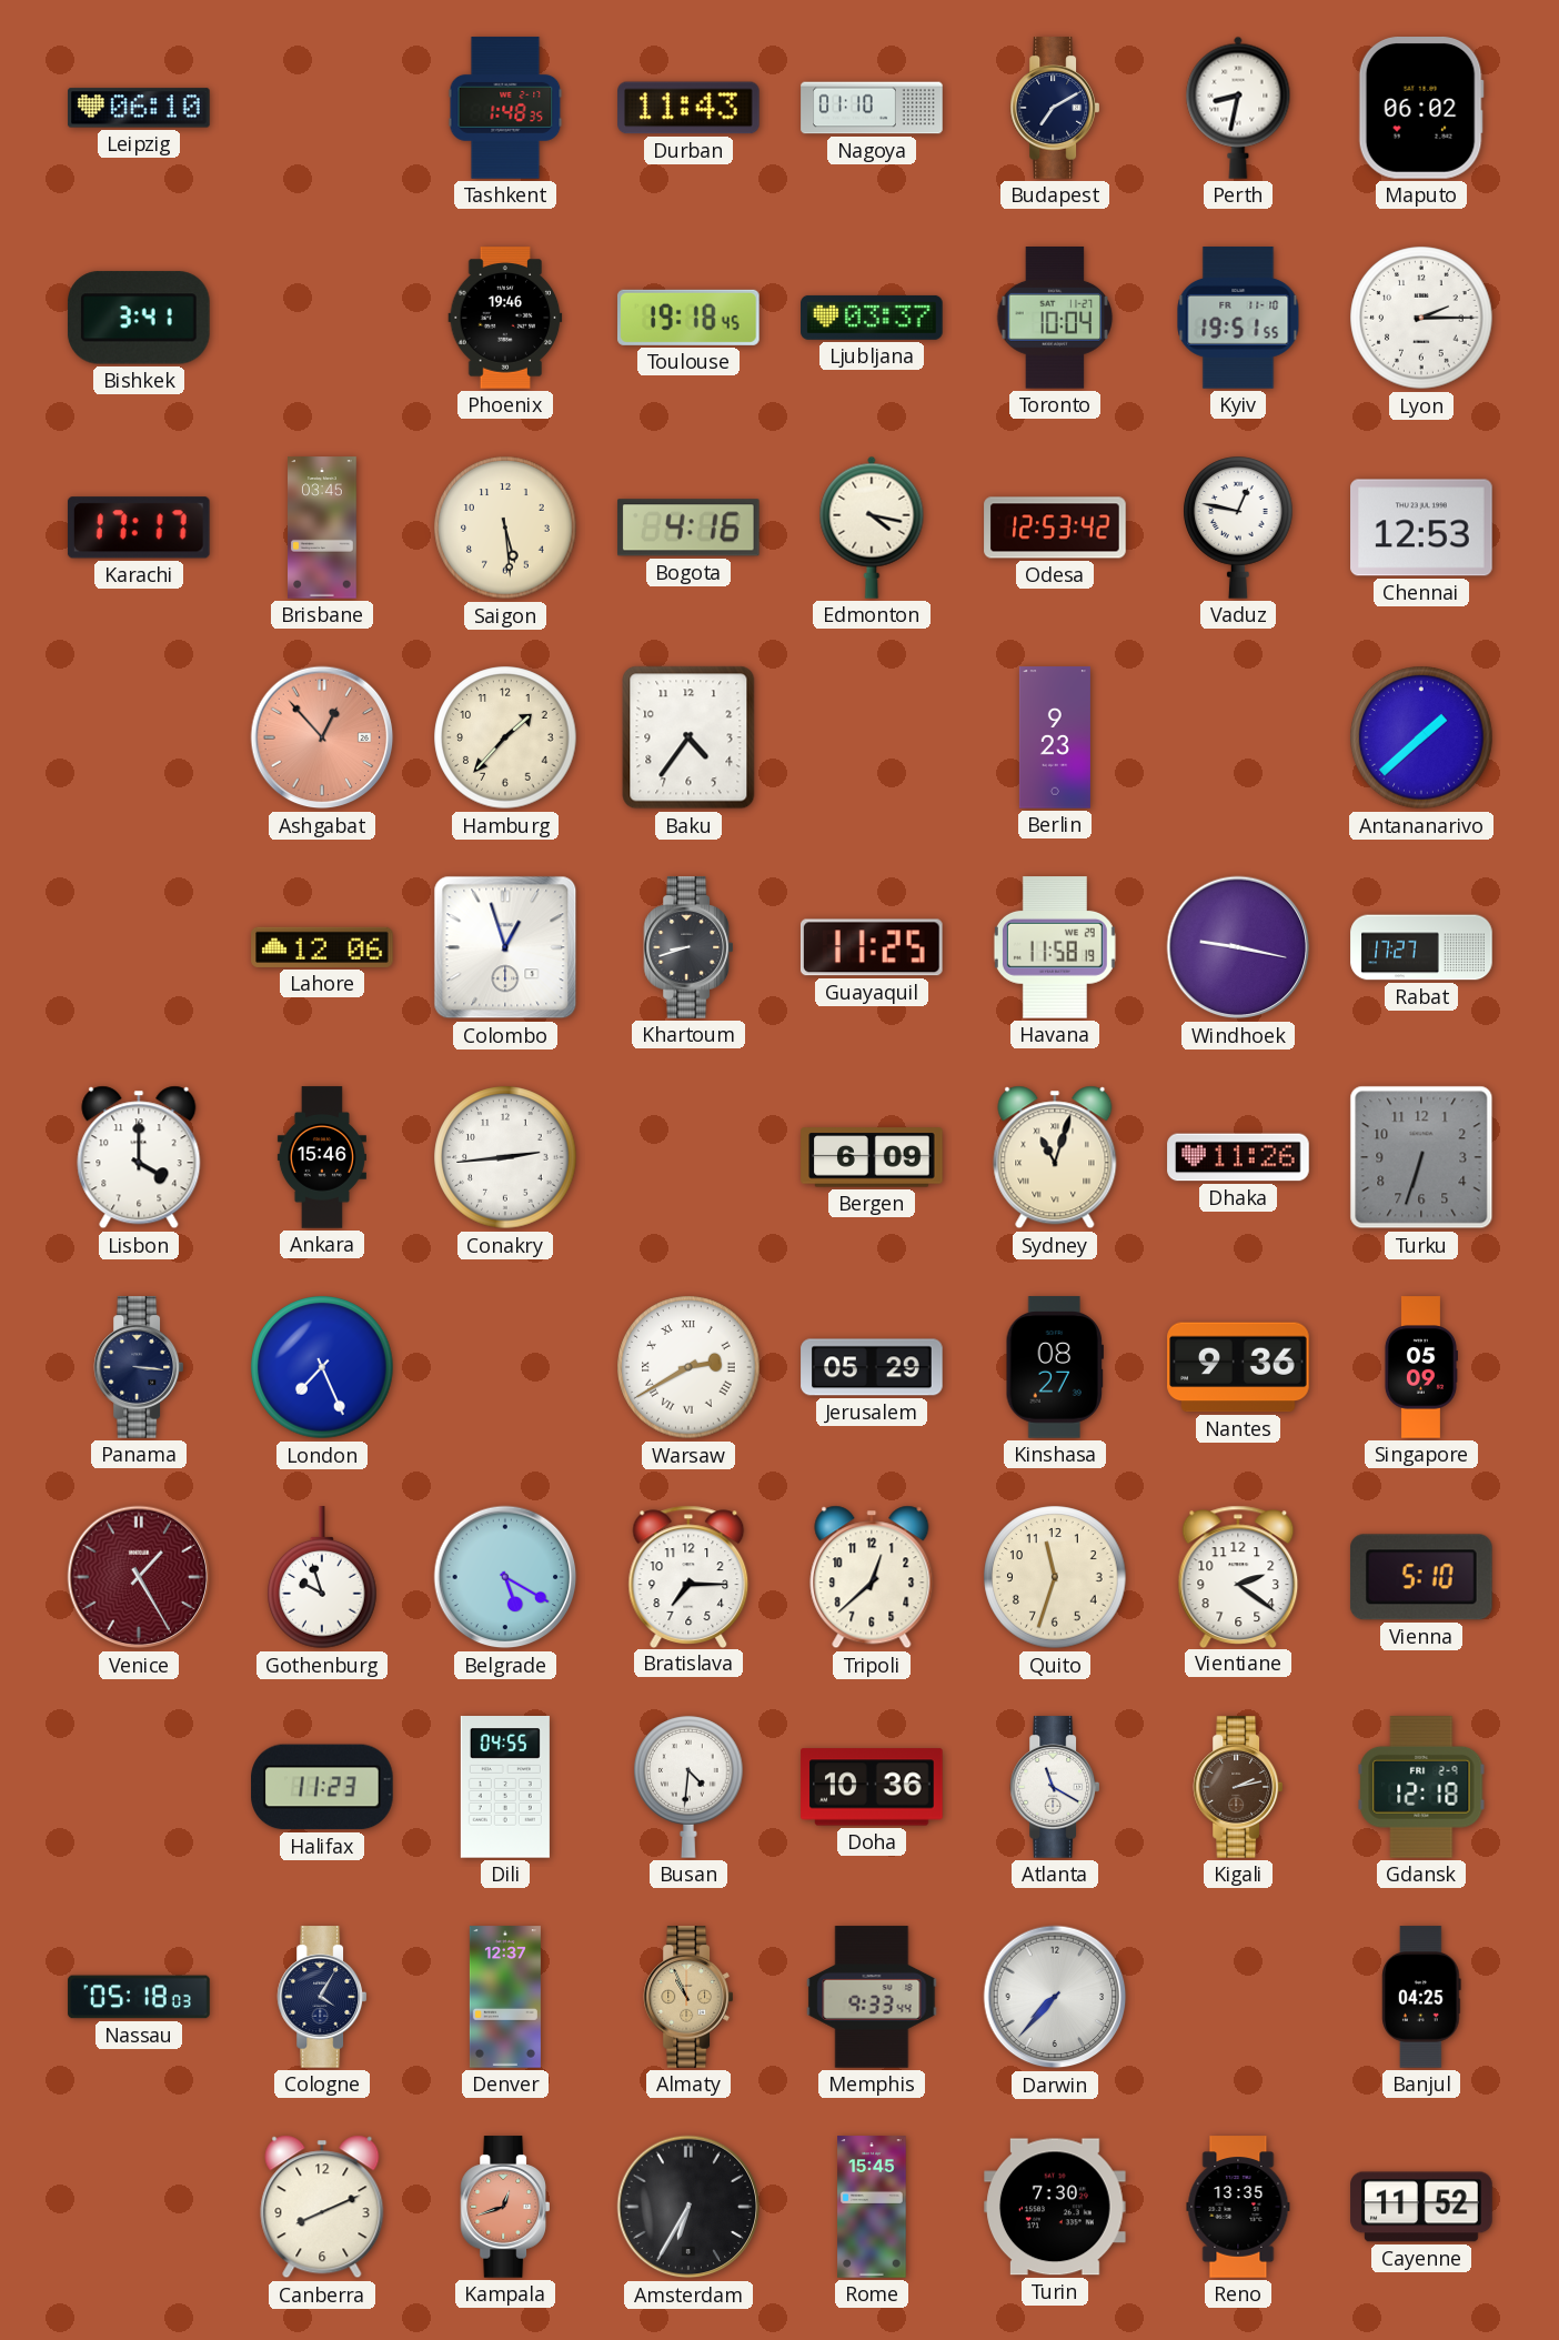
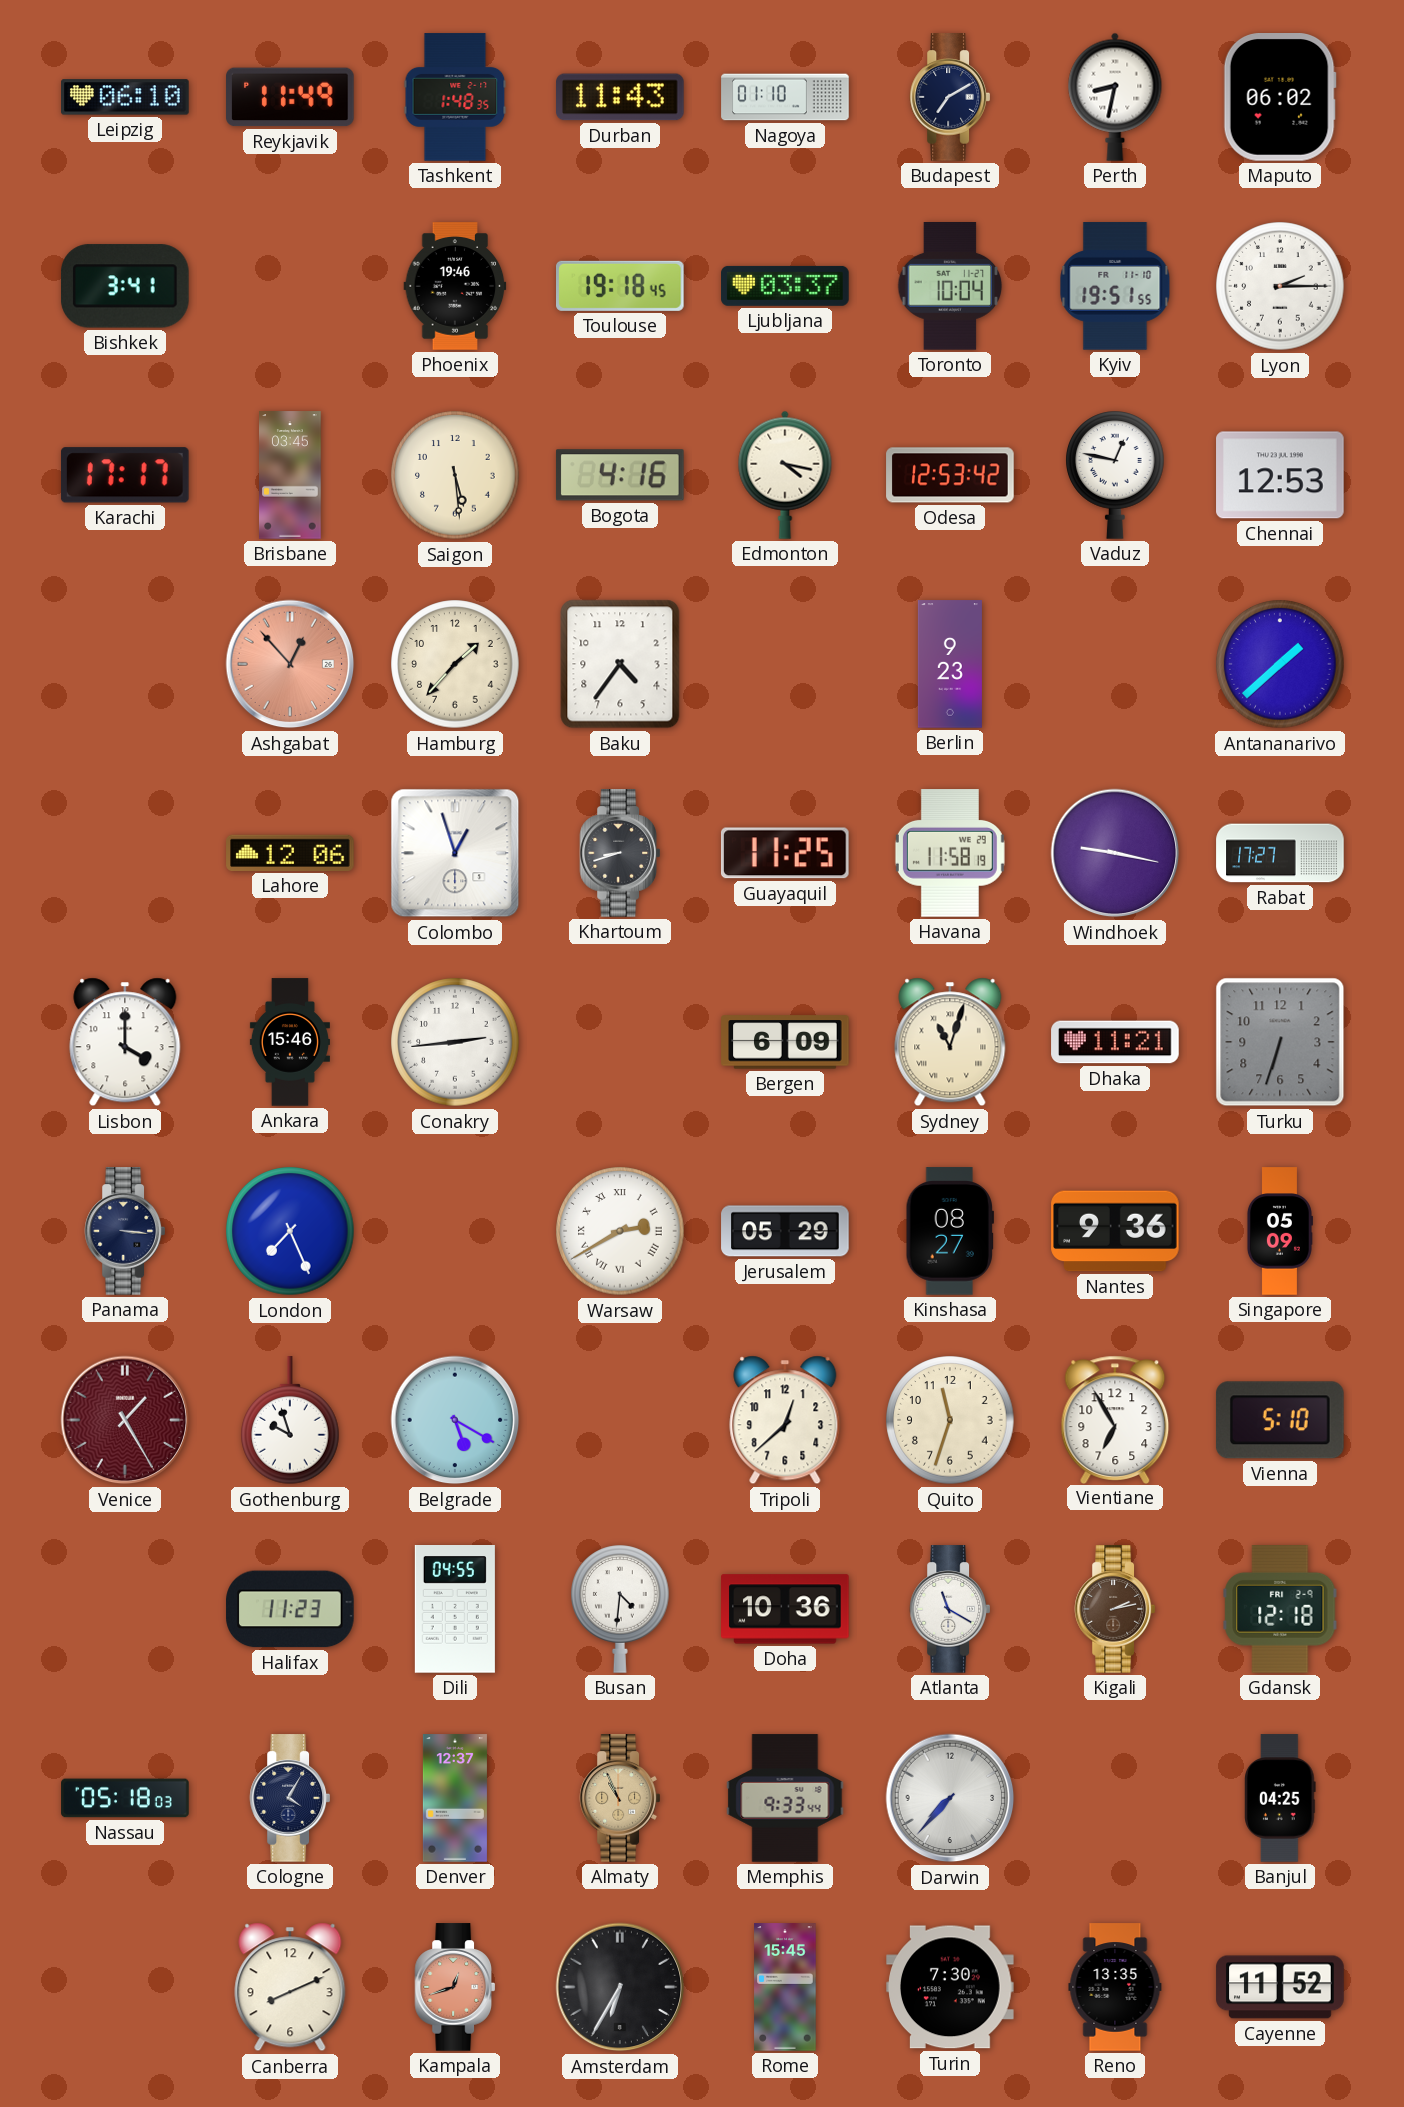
Reykjavik: none -> 11:49
Dhaka: 11:26 -> 11:21
Bratislava: 7:15 -> none
Vientiane: 2:21 -> 6:55
